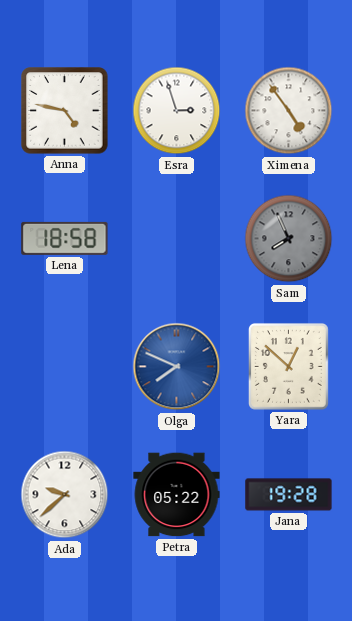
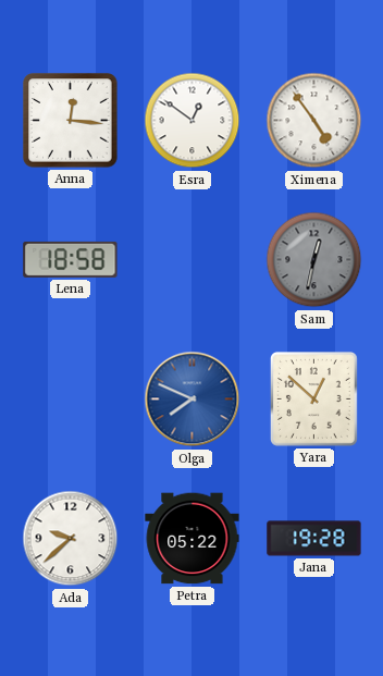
Anna: 4:47 -> 12:16
Esra: 2:57 -> 12:51
Sam: 7:56 -> 12:32
